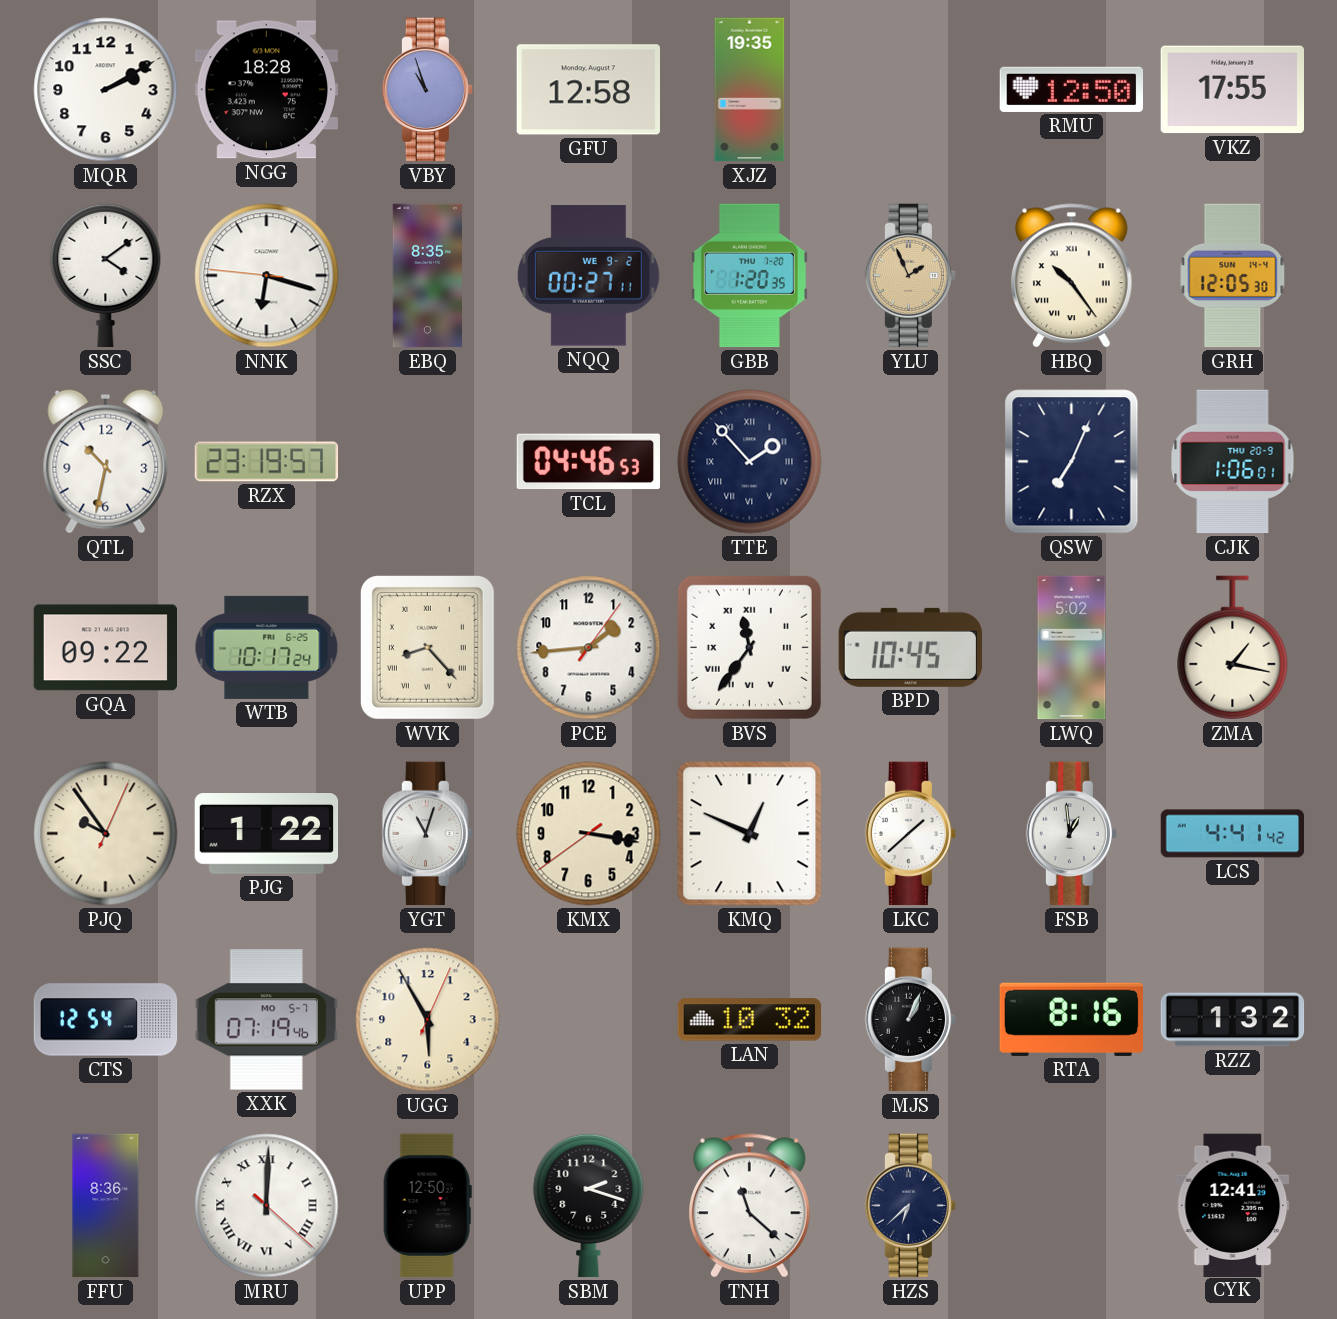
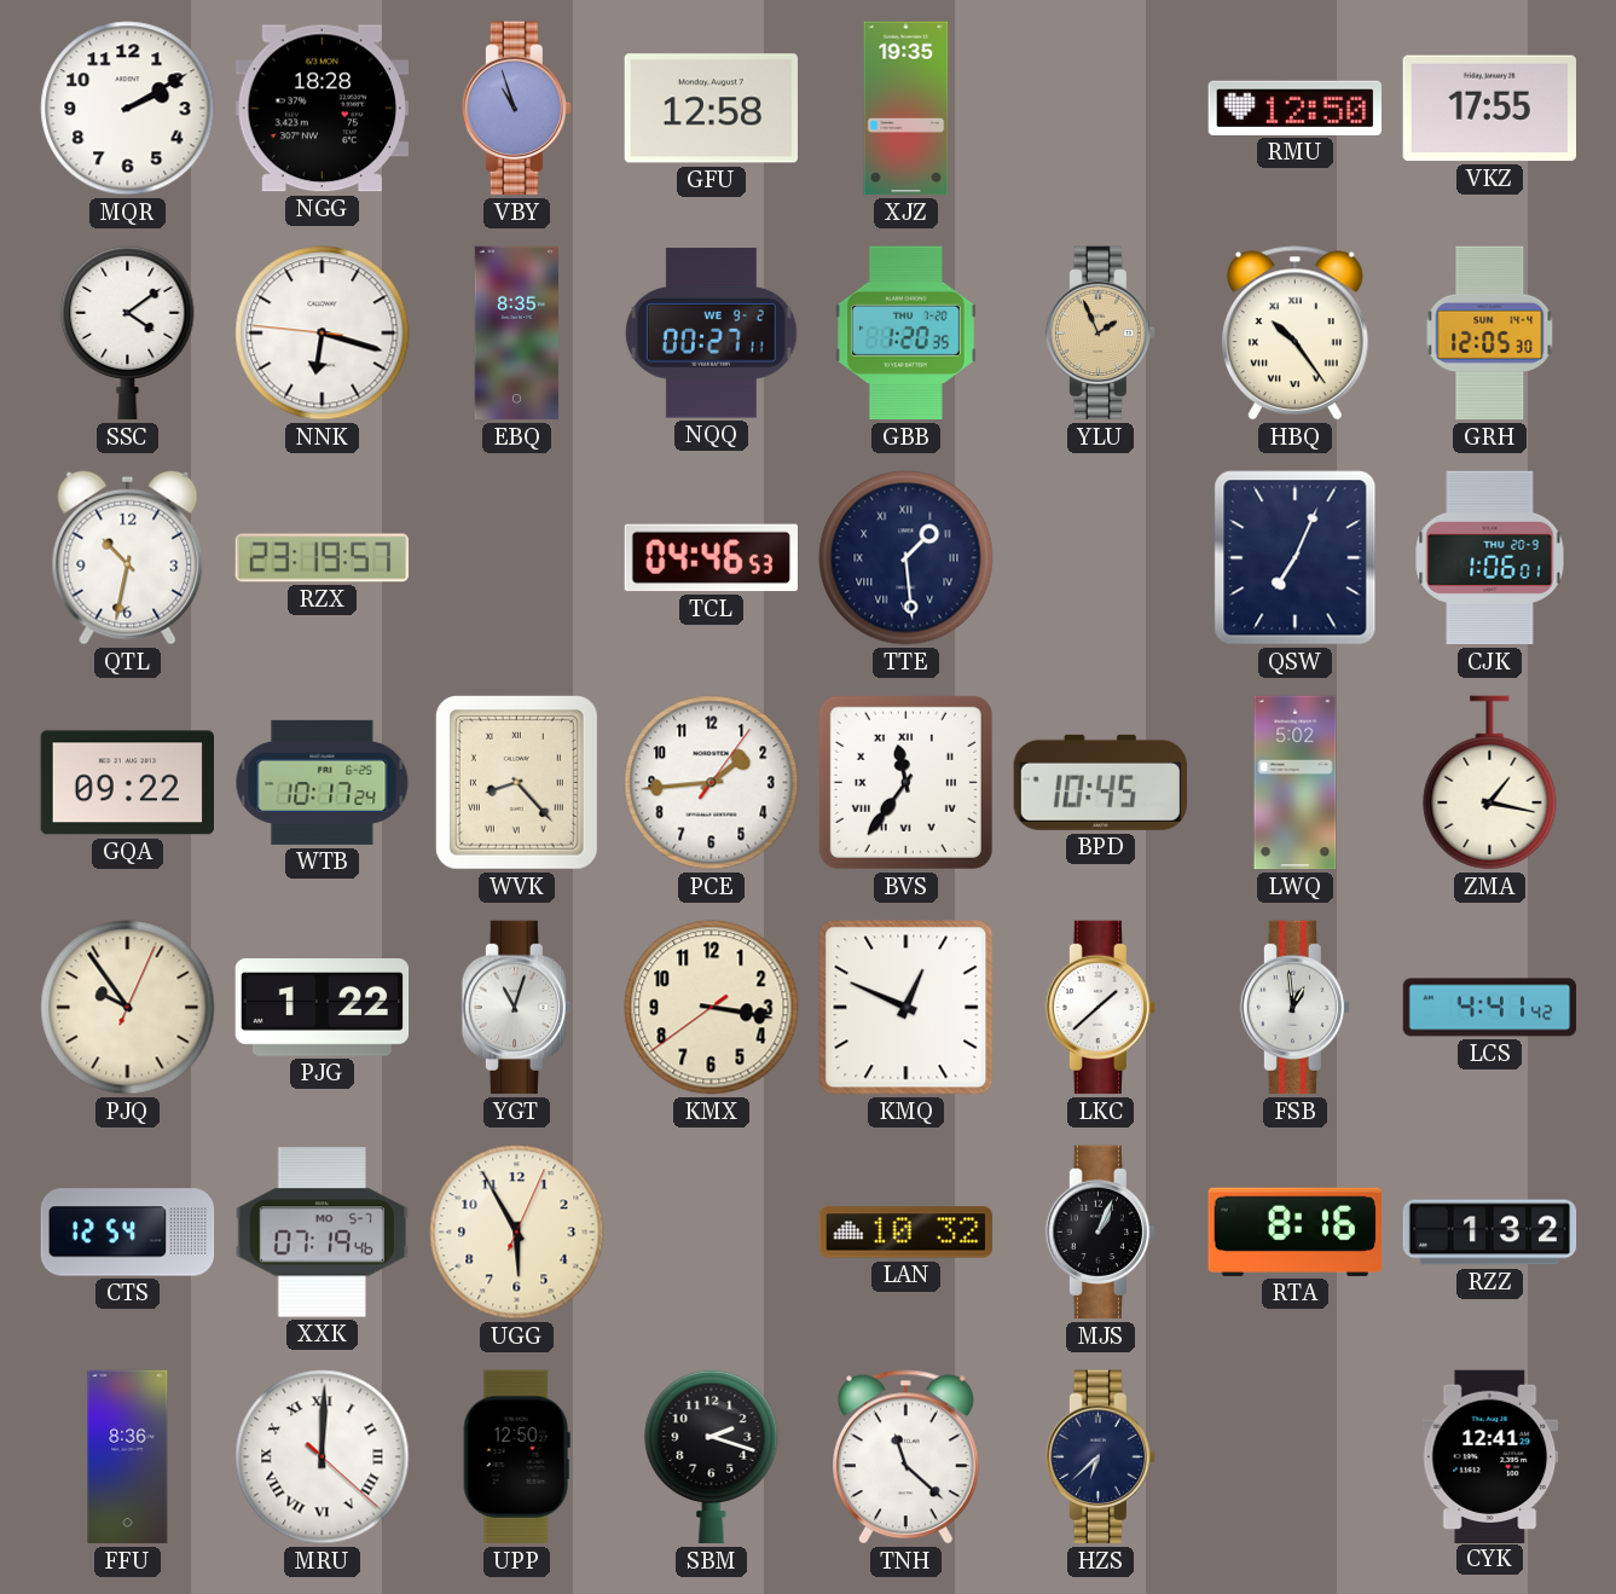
TTE: 1:53 -> 1:29
